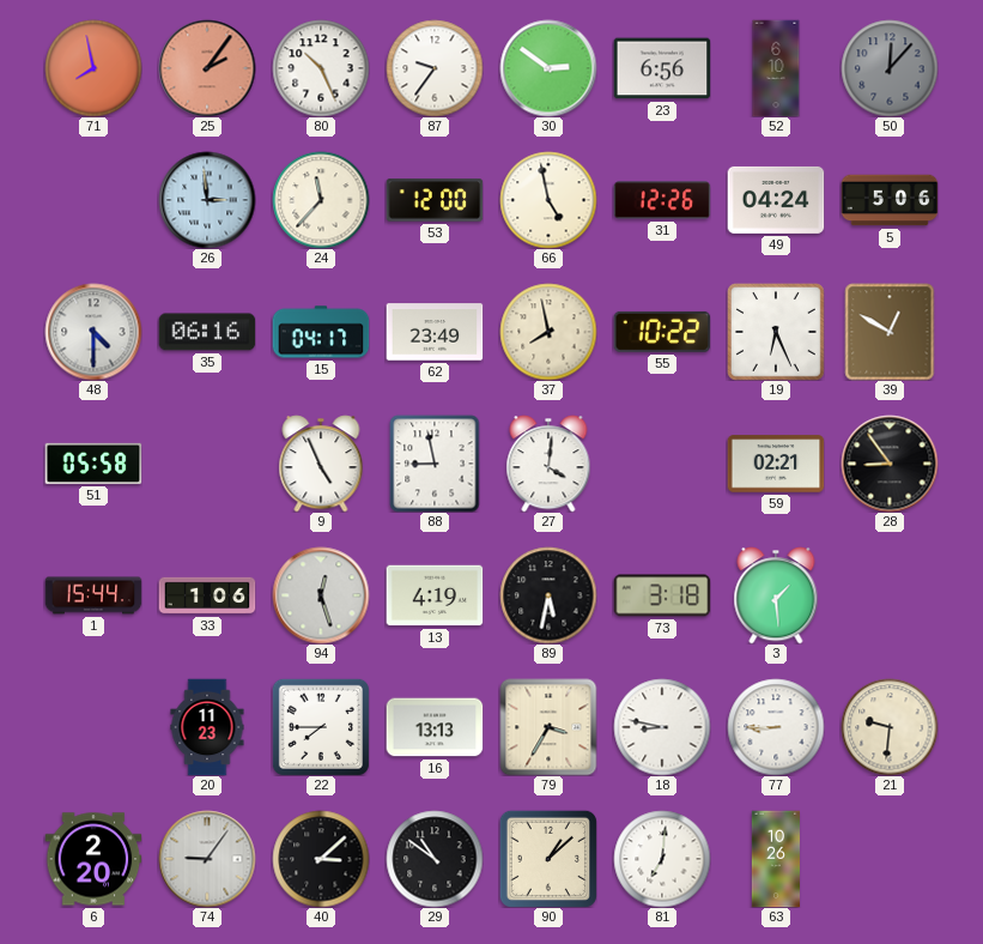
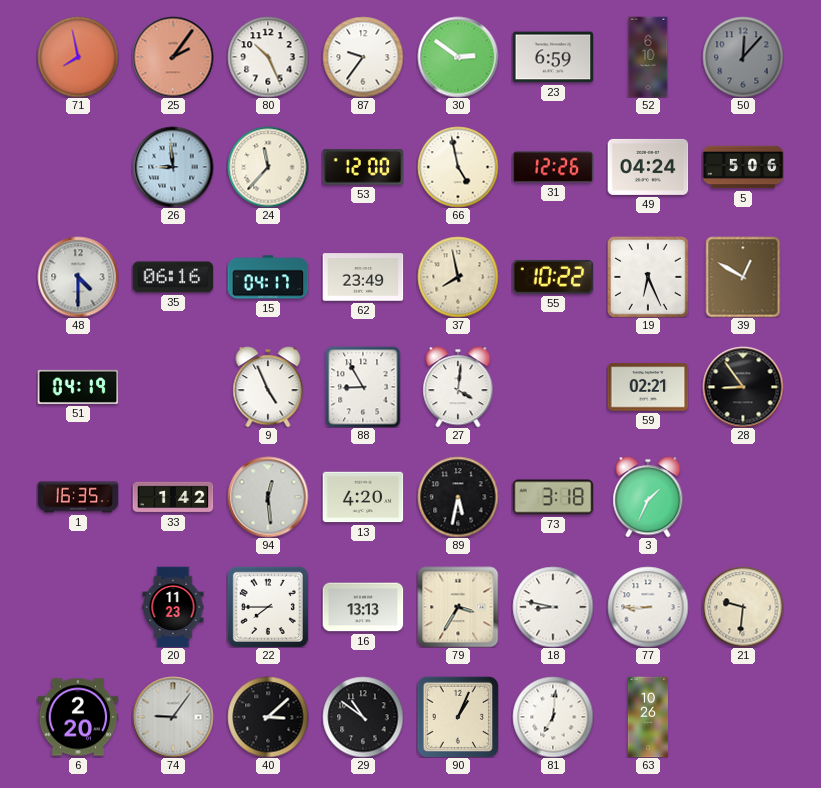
23: 6:56 -> 6:59
26: 2:59 -> 8:59
51: 05:58 -> 04:19
88: 8:58 -> 8:55
1: 15:44 -> 16:35
33: 1:06 -> 1:42
94: 12:27 -> 12:29
13: 4:19 -> 4:20
3: 1:29 -> 1:34
90: 1:08 -> 1:04
